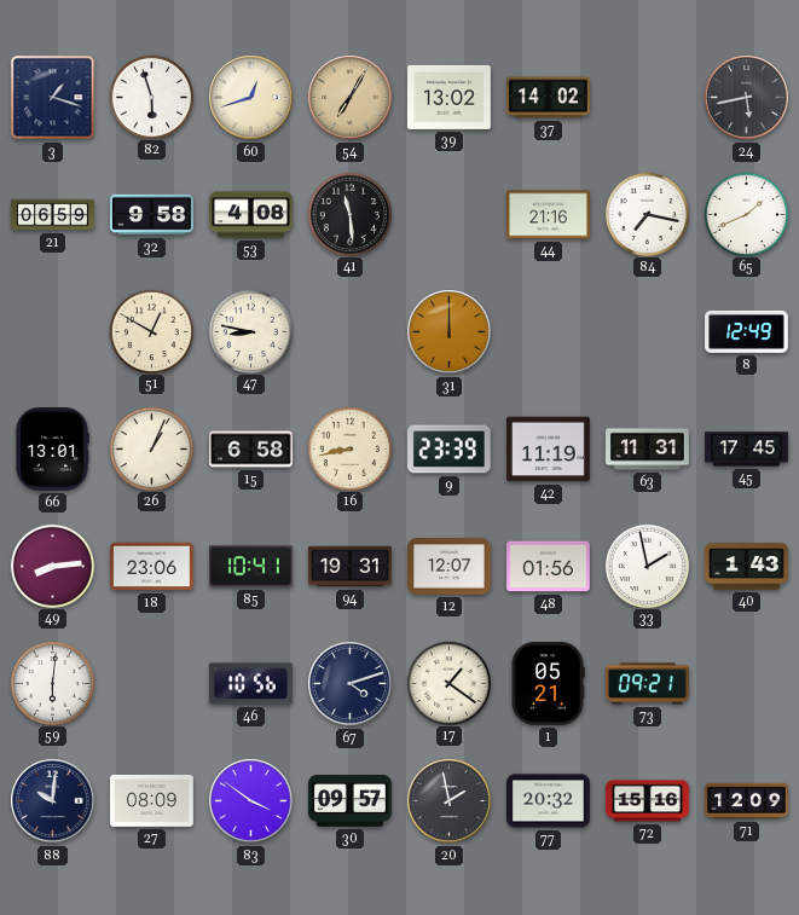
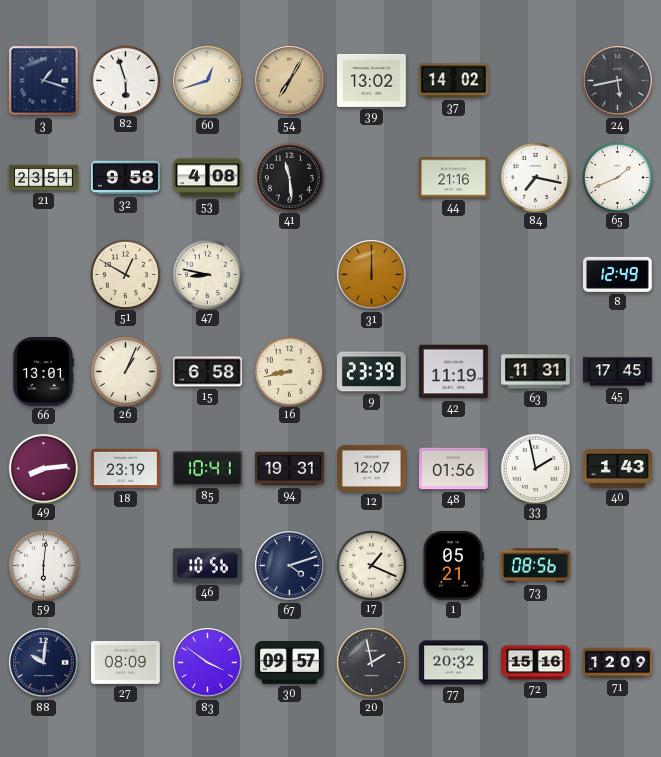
21: 06:59 -> 23:51
18: 23:06 -> 23:19
17: 1:21 -> 1:19
73: 09:21 -> 08:56
